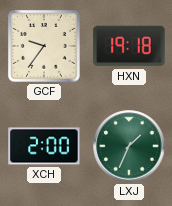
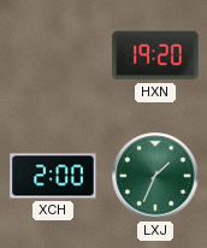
GCF: 9:36 -> none
HXN: 19:18 -> 19:20
